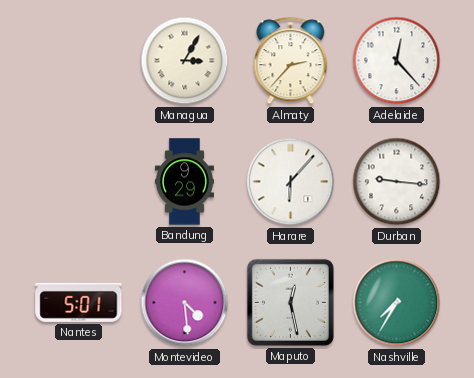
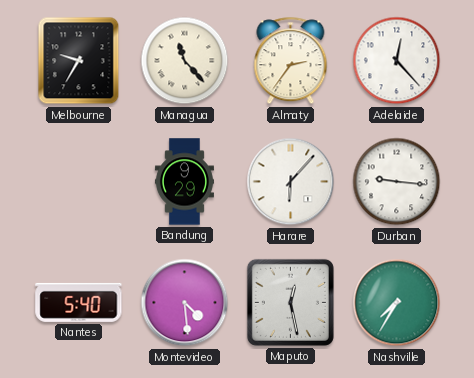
Melbourne: none -> 9:35
Managua: 3:05 -> 11:23
Almaty: 2:37 -> 2:36
Nantes: 5:01 -> 5:40
